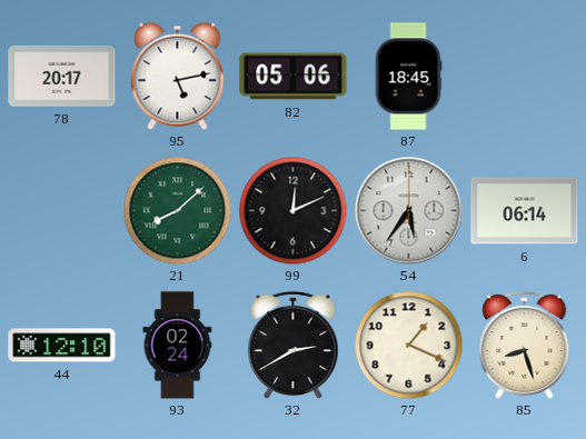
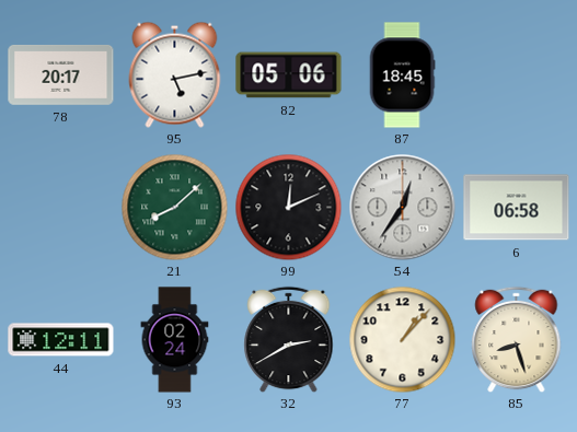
54: 5:36 -> 12:36
6: 06:14 -> 06:58
44: 12:10 -> 12:11
77: 1:19 -> 1:07
